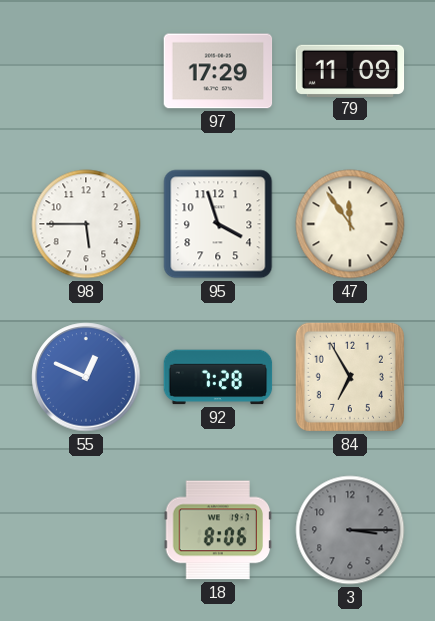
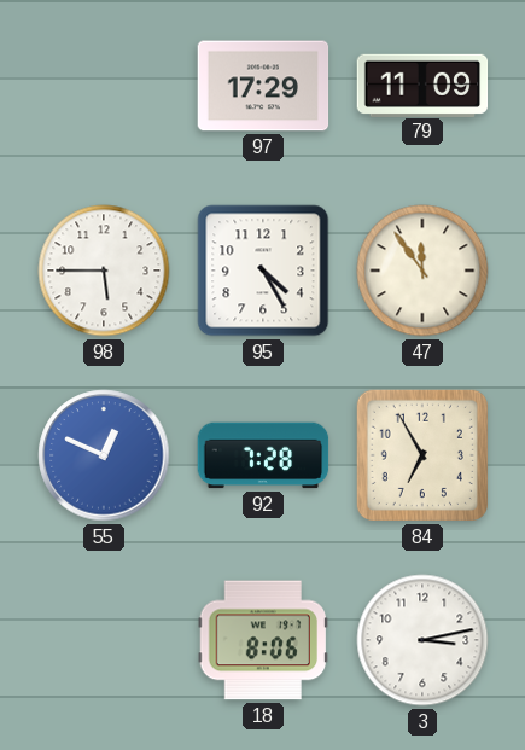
95: 3:57 -> 4:25
3: 3:15 -> 3:13
3 dial: grey -> white
